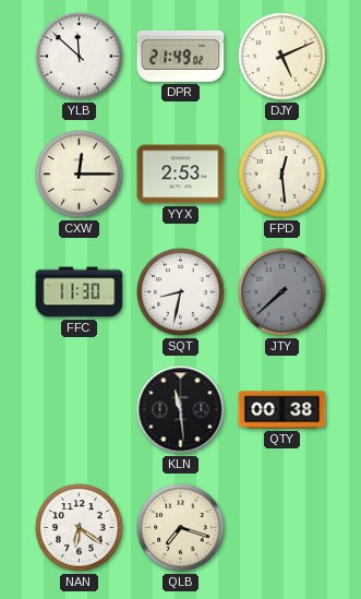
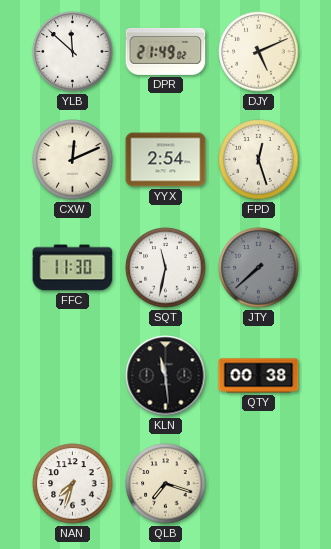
CXW: 12:15 -> 12:11
YYX: 2:53 -> 2:54
FPD: 12:29 -> 12:27
SQT: 8:32 -> 11:32
NAN: 6:21 -> 7:33
